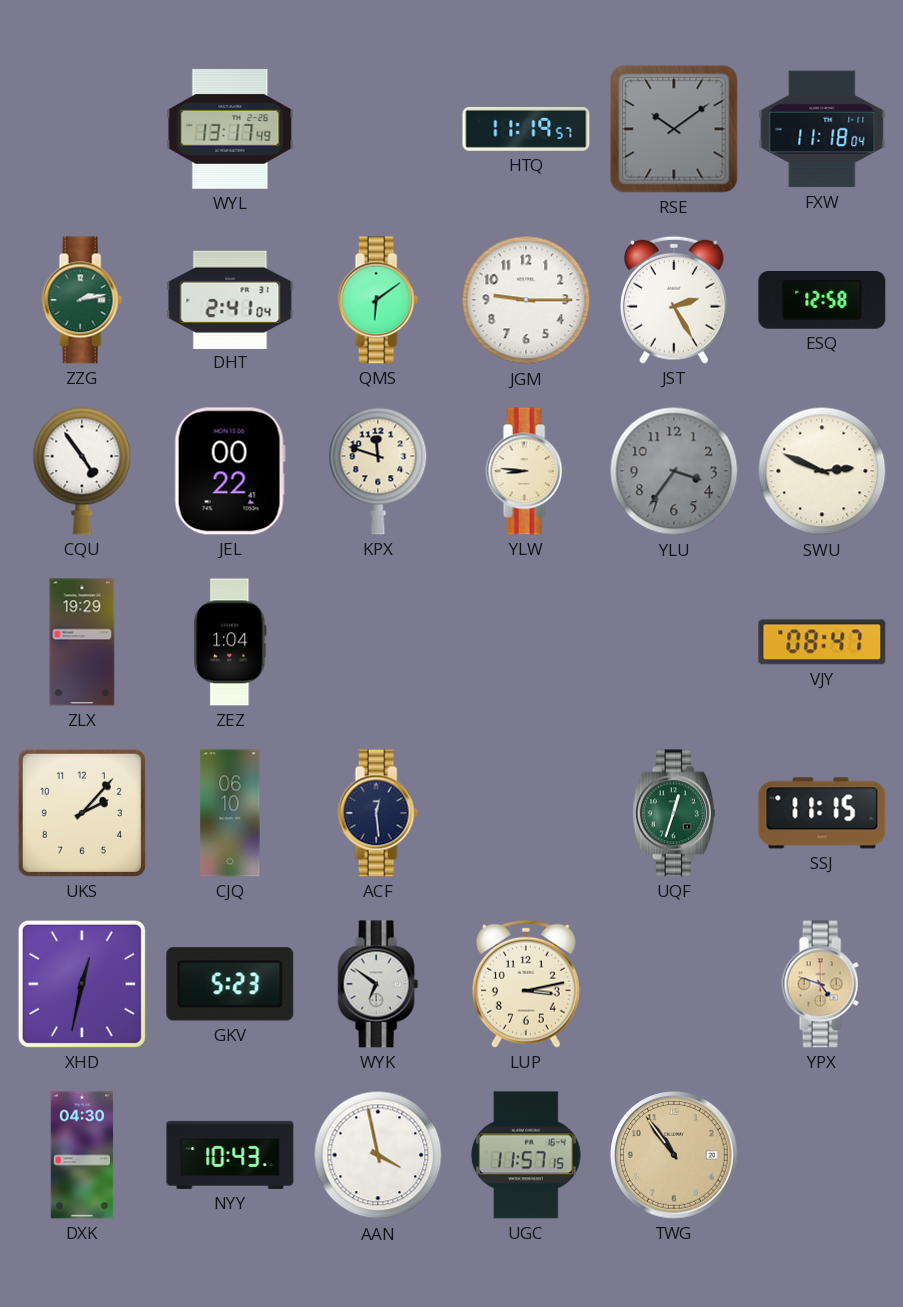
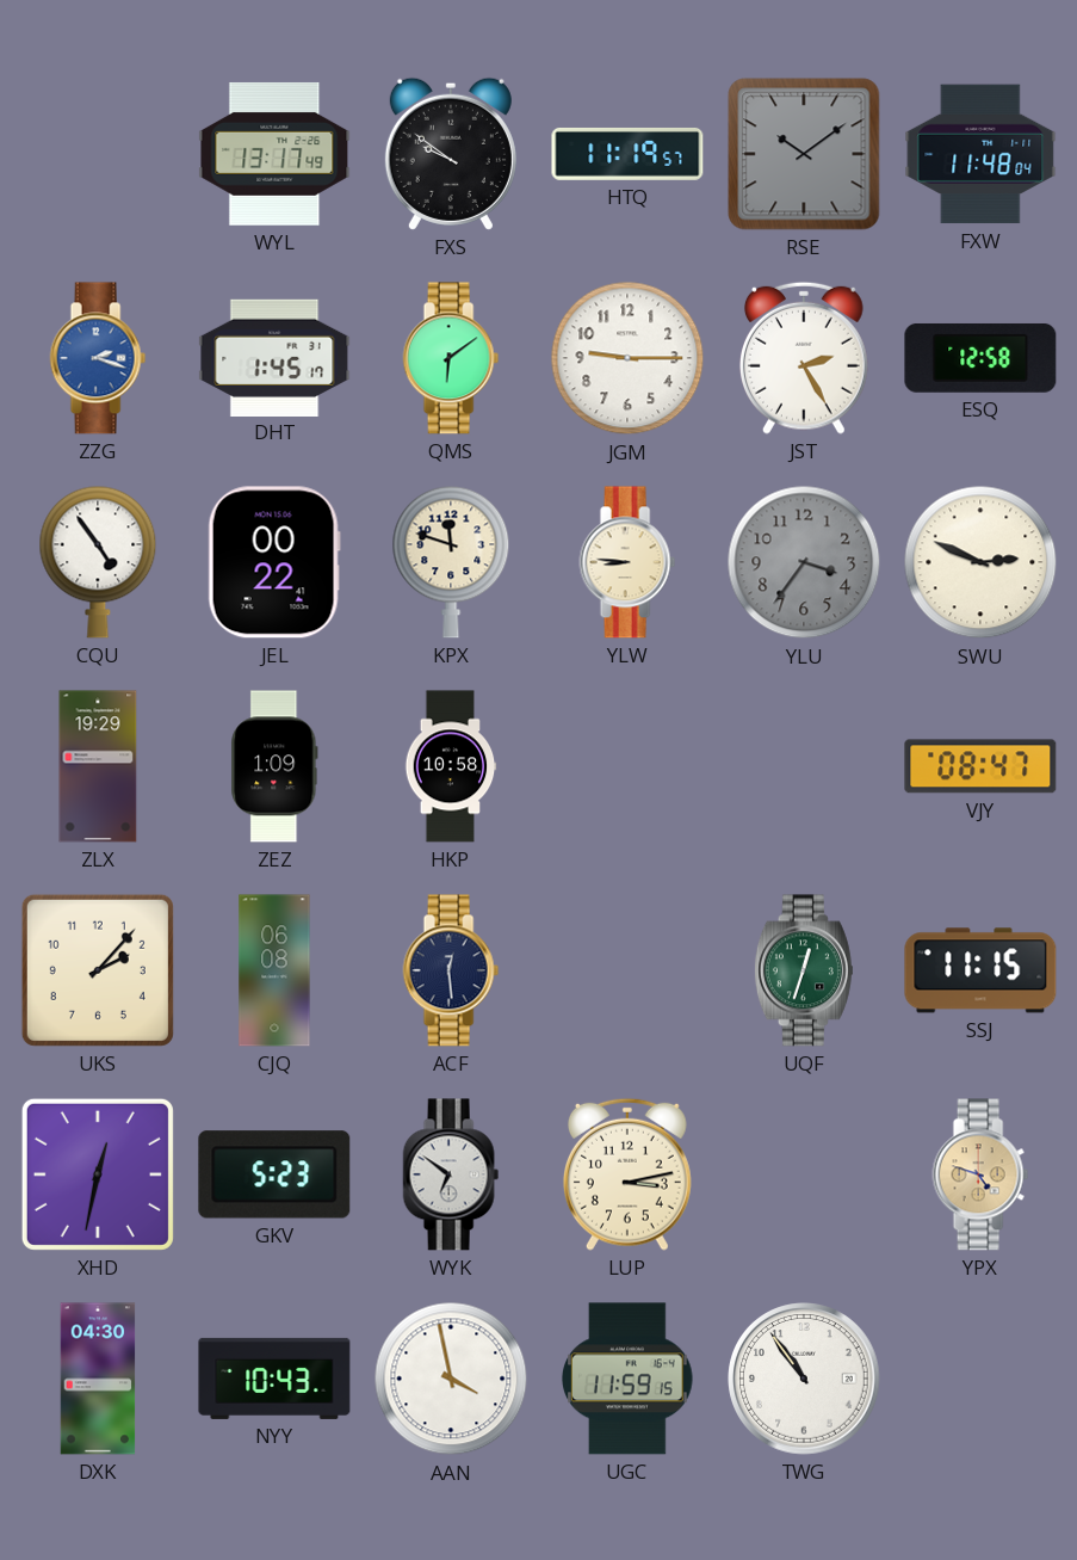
FXS: none -> 9:51
FXW: 11:18 -> 11:48
ZZG: 2:13 -> 2:18
ZZG dial: green -> blue
DHT: 2:41 -> 1:45
ZEZ: 1:04 -> 1:09
HKP: none -> 10:58
CJQ: 06:10 -> 06:08
UGC: 11:57 -> 11:59
TWG dial: champagne -> white
